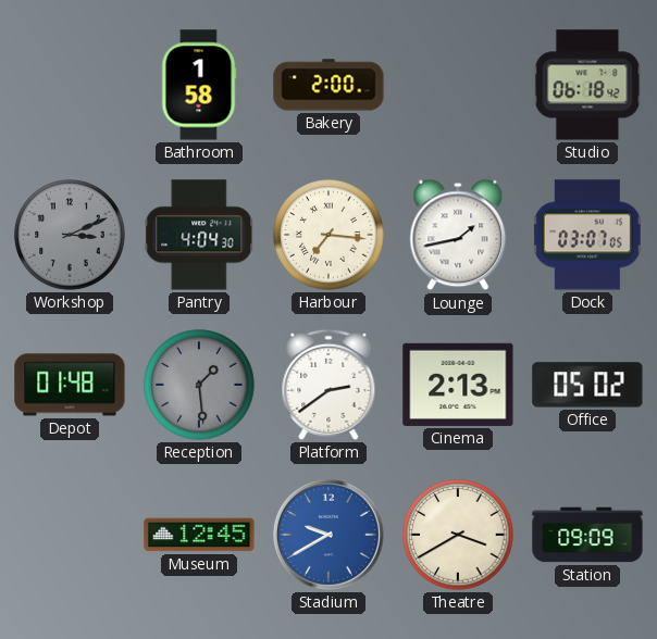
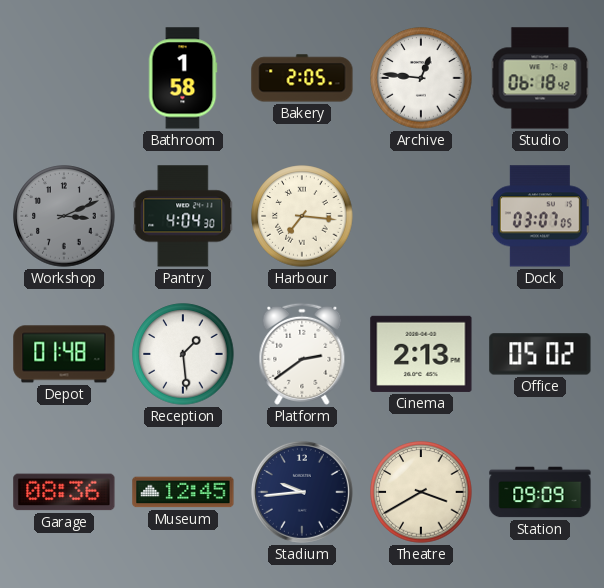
Bakery: 2:00 -> 2:05
Archive: none -> 12:46
Lounge: 1:43 -> none
Reception dial: grey -> white
Garage: none -> 08:36
Stadium: 9:40 -> 9:44
Stadium dial: blue -> navy
